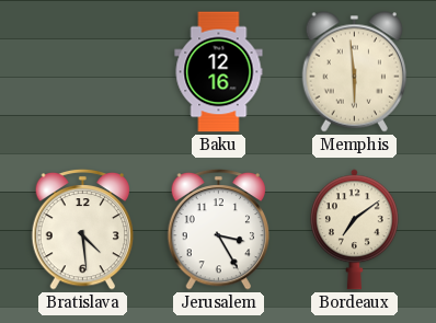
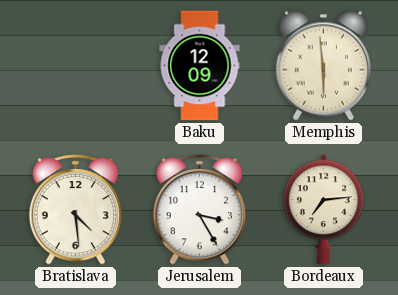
Baku: 12:16 -> 12:09
Bordeaux: 7:09 -> 7:14
